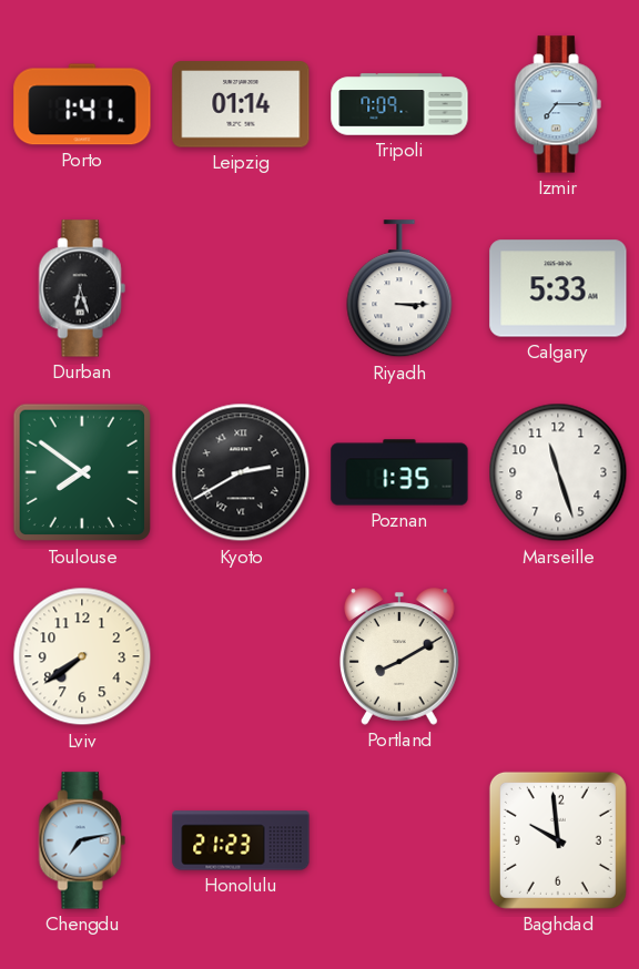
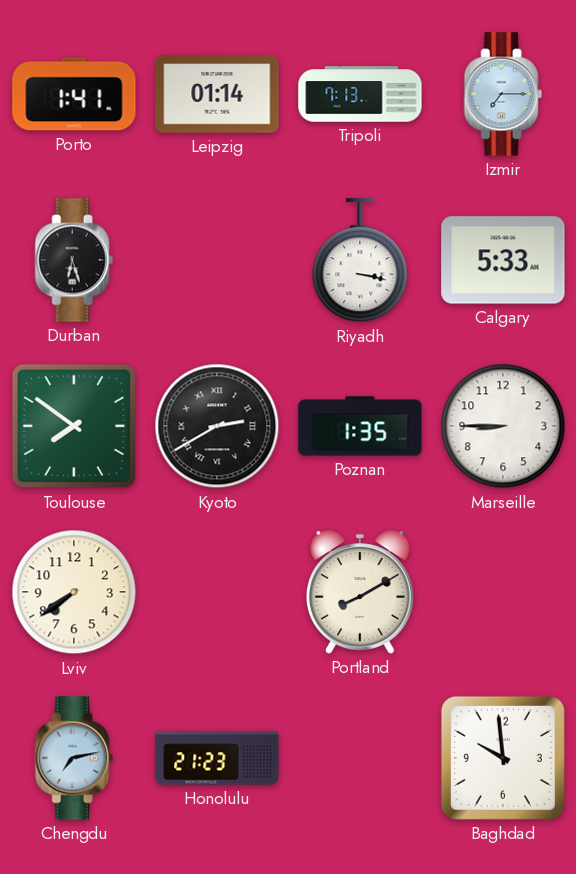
Tripoli: 7:09 -> 7:13
Riyadh: 3:15 -> 3:17
Marseille: 11:27 -> 8:45
